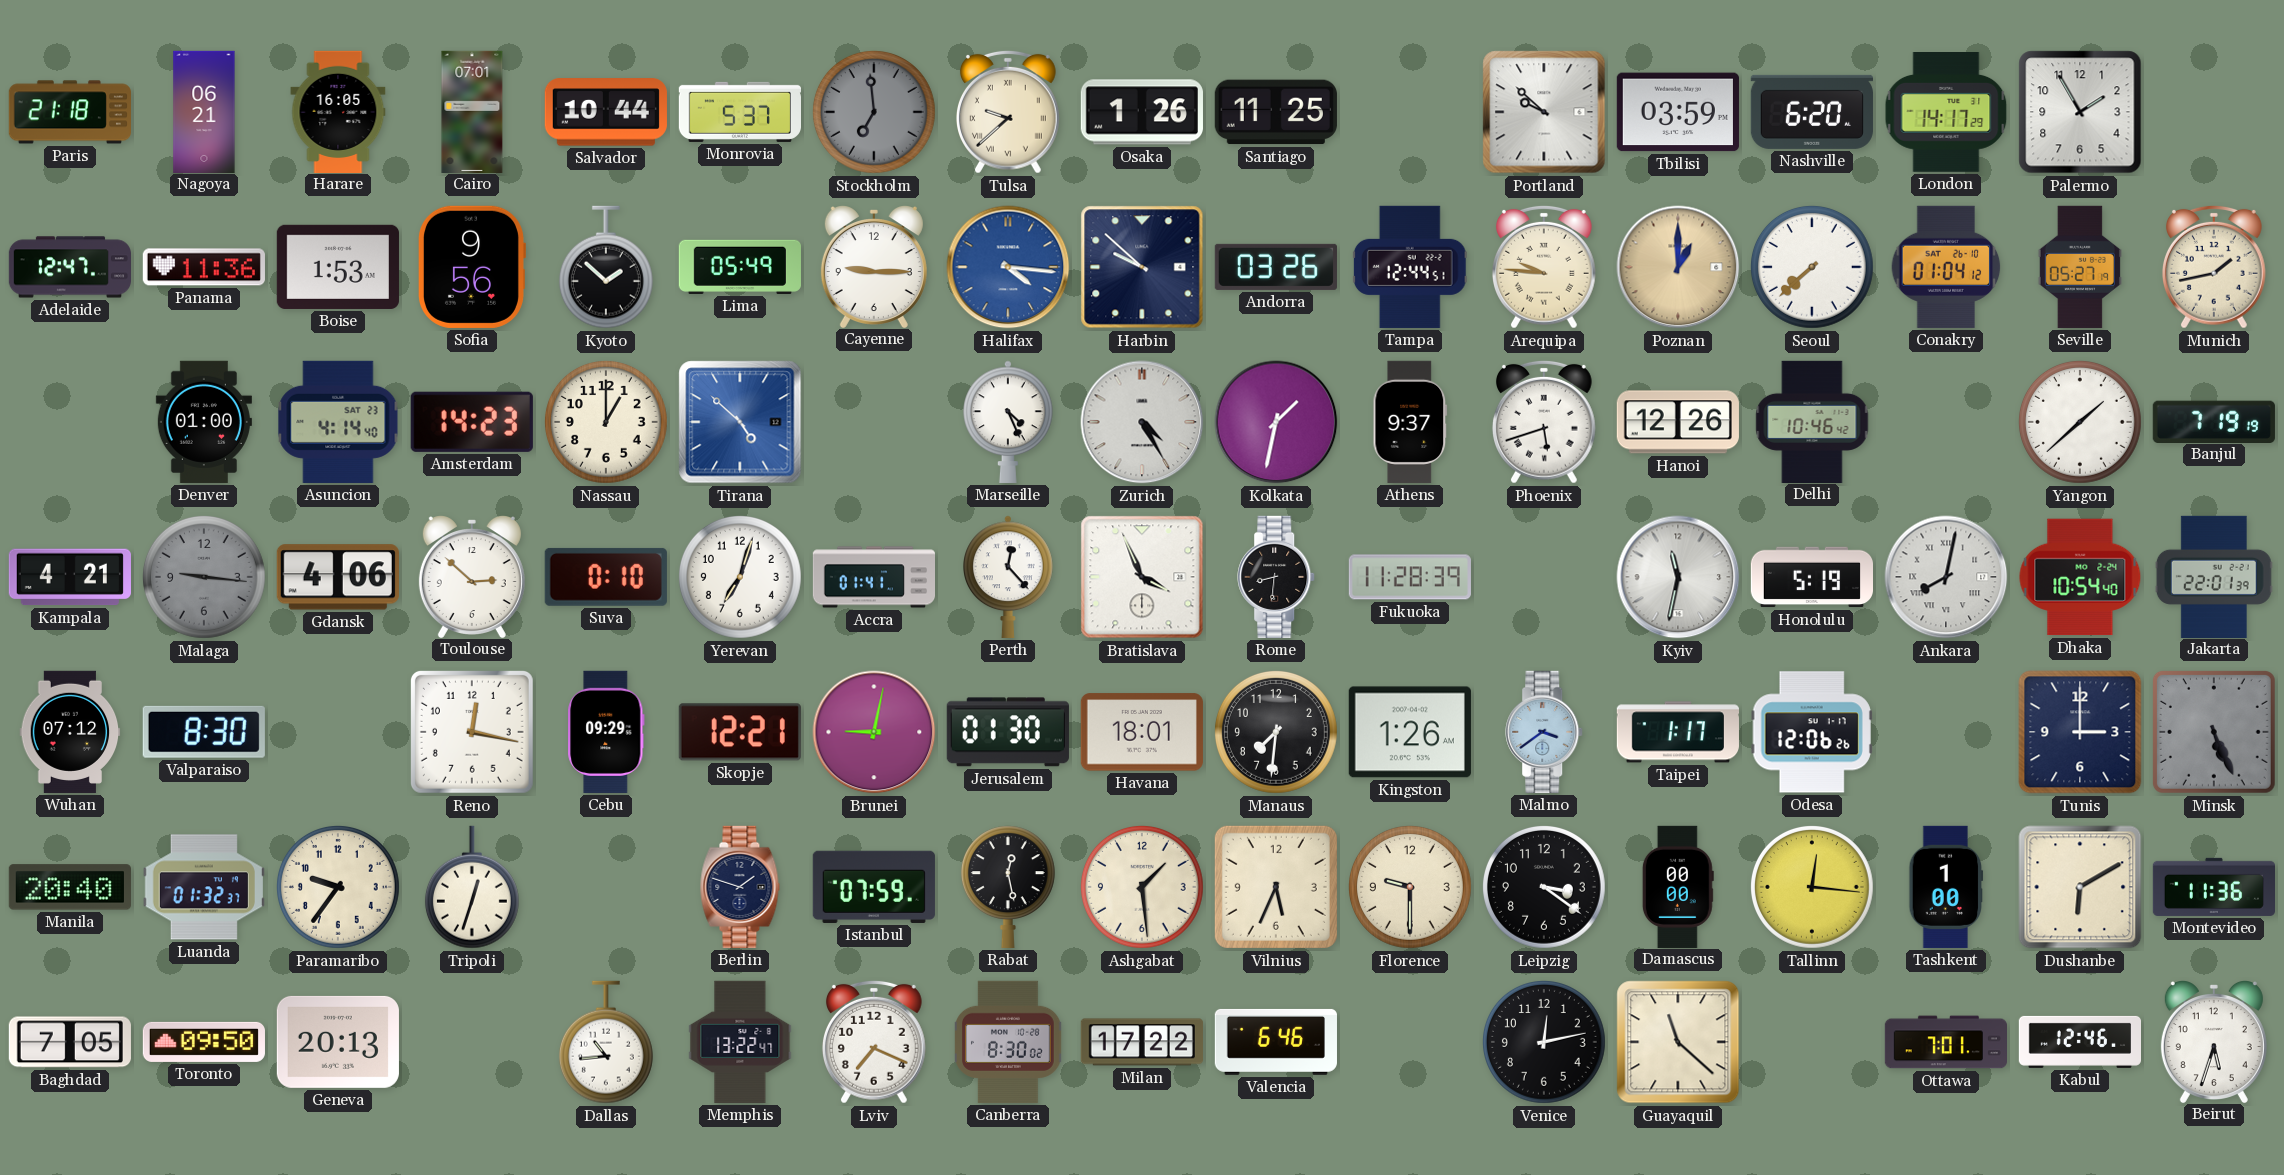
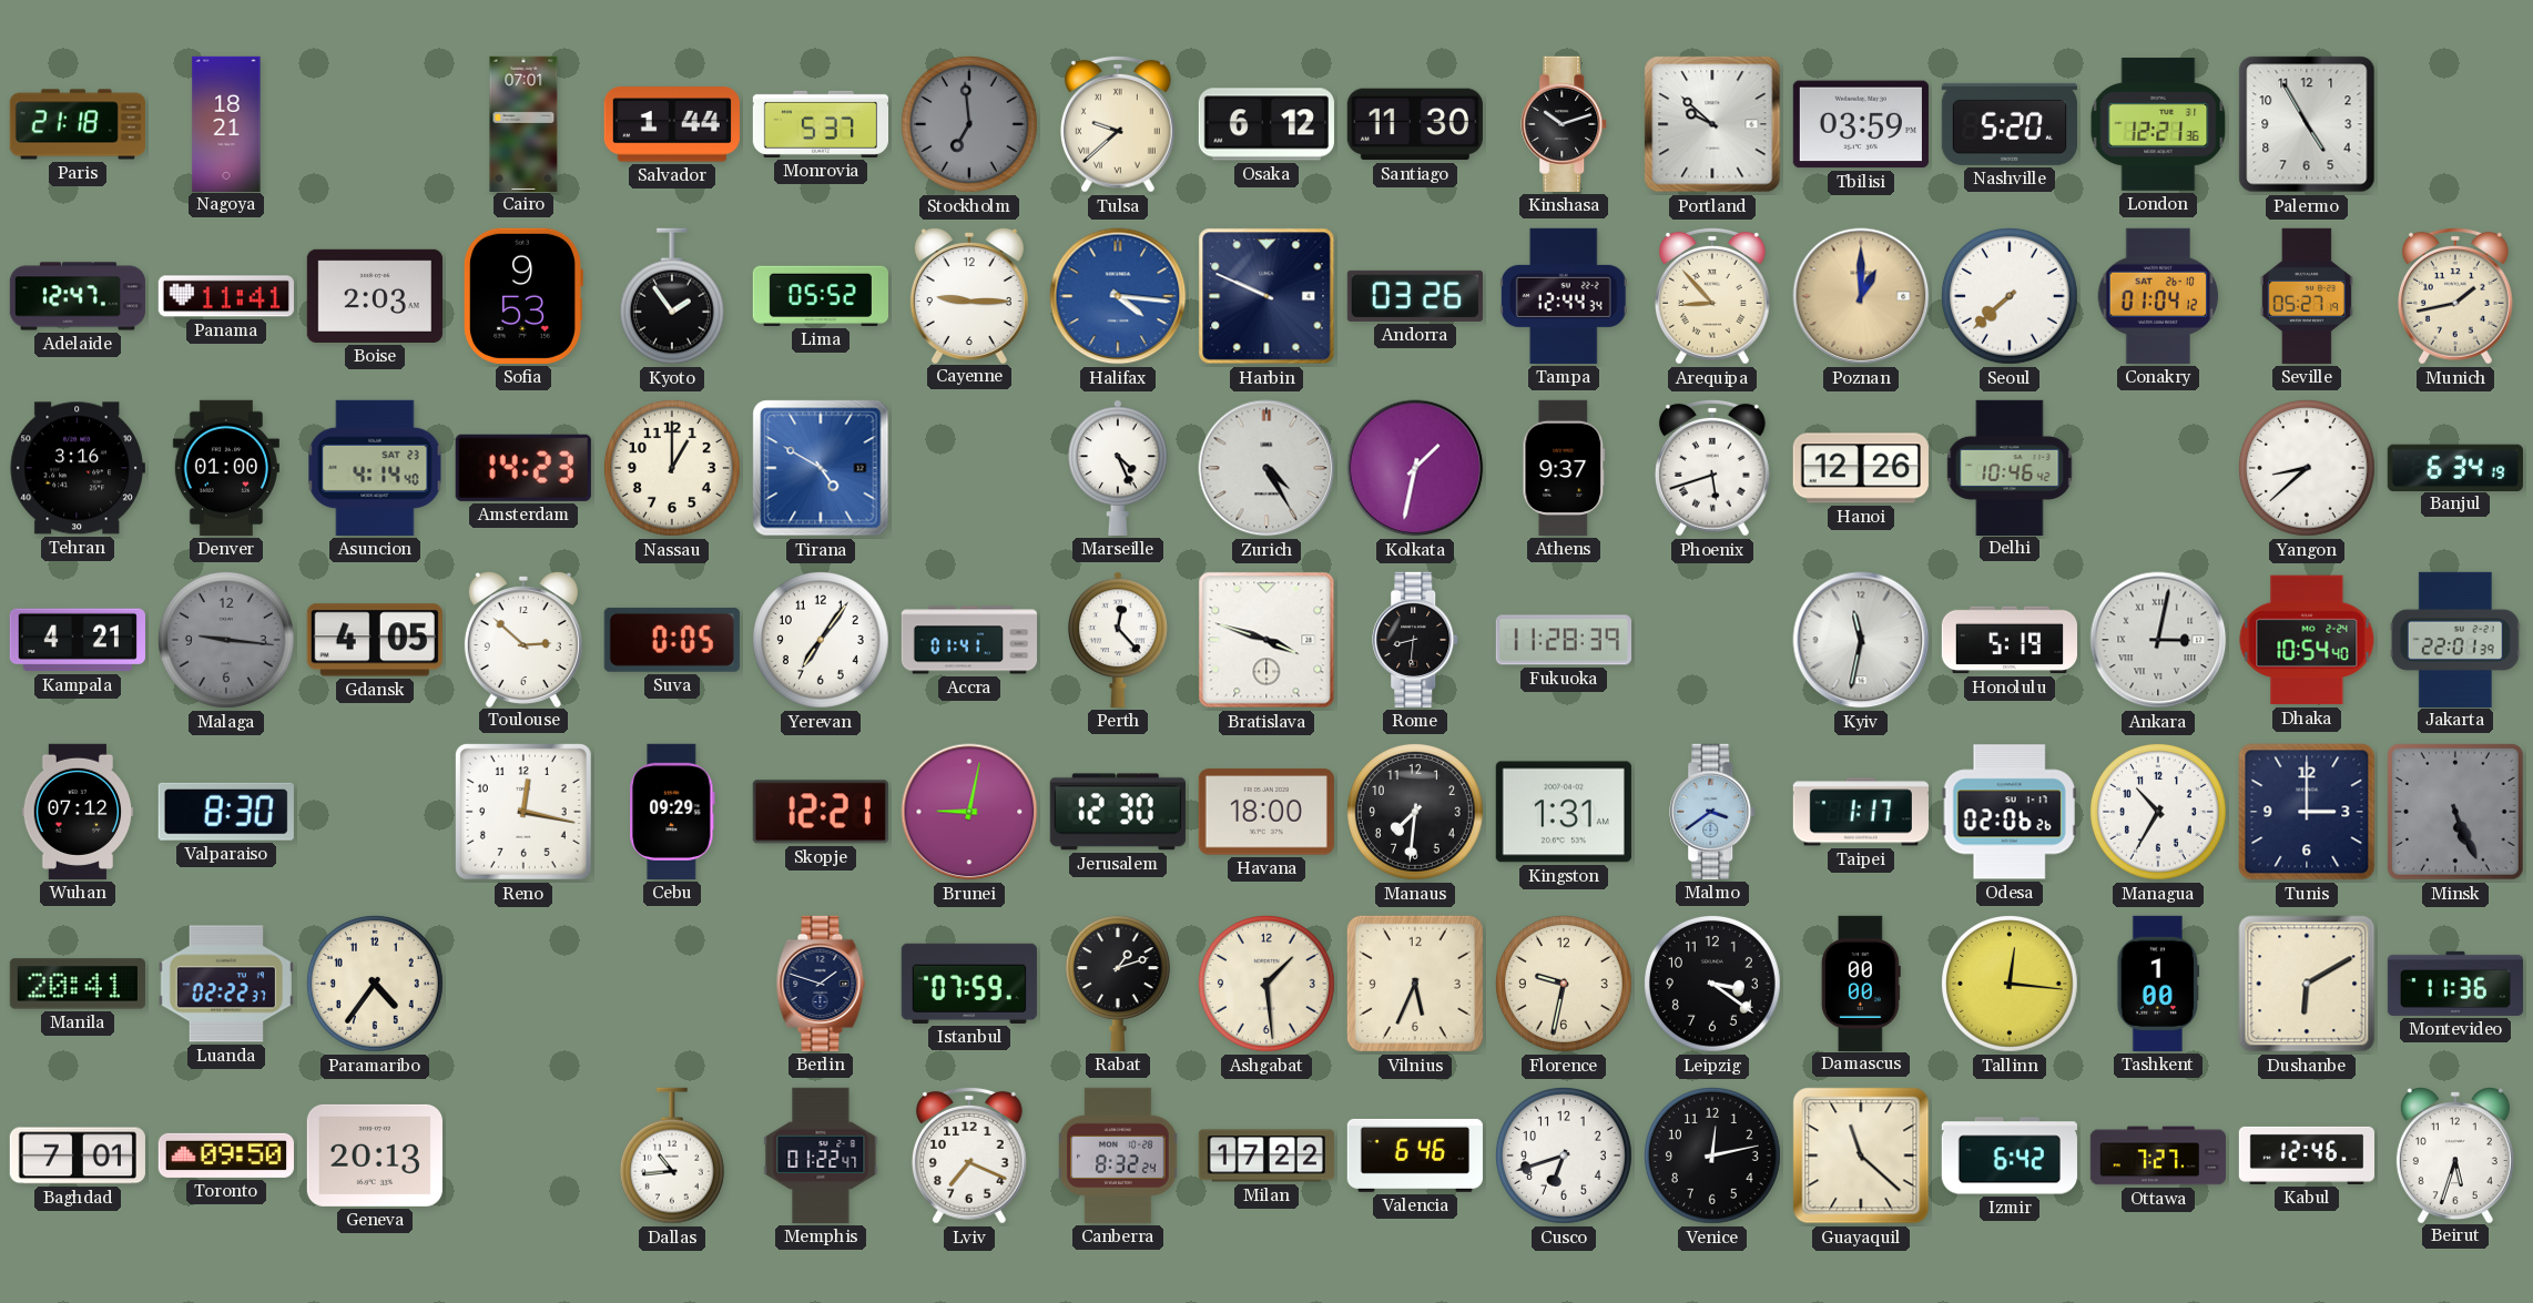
Nagoya: 06:21 -> 18:21
Harare: 16:05 -> none
Salvador: 10:44 -> 1:44
Osaka: 1:26 -> 6:12
Santiago: 11:25 -> 11:30
Kinshasa: none -> 10:12
Nashville: 6:20 -> 5:20
London: 14:17 -> 12:21
Palermo: 1:55 -> 4:55
Panama: 11:36 -> 11:41
Boise: 1:53 -> 2:03
Sofia: 9:56 -> 9:53
Kyoto: 1:52 -> 1:54
Lima: 05:49 -> 05:52
Harbin: 9:52 -> 9:49
Tampa: 12:44:51 -> 12:44:34
Arequipa: 9:46 -> 8:53
Tehran: none -> 3:16
Tirana: 4:52 -> 4:50
Yangon: 1:38 -> 8:38
Banjul: 7:19 -> 6:34
Gdansk: 4:06 -> 4:05
Suva: 0:10 -> 0:05
Yerevan: 7:03 -> 7:06
Bratislava: 3:56 -> 3:48
Ankara: 8:02 -> 3:02
Jerusalem: 01:30 -> 12:30
Havana: 18:01 -> 18:00
Kingston: 1:26 -> 1:31
Odesa: 12:06 -> 02:06
Managua: none -> 10:35
Manila: 20:40 -> 20:41
Luanda: 01:32 -> 02:22
Paramaribo: 9:36 -> 4:36
Tripoli: 12:33 -> none
Rabat: 12:28 -> 1:12
Florence: 9:30 -> 9:32
Baghdad: 7:05 -> 7:01
Memphis: 13:22 -> 01:22
Canberra: 8:30 -> 8:32
Cusco: none -> 6:42
Izmir: none -> 6:42
Ottawa: 7:01 -> 7:27
